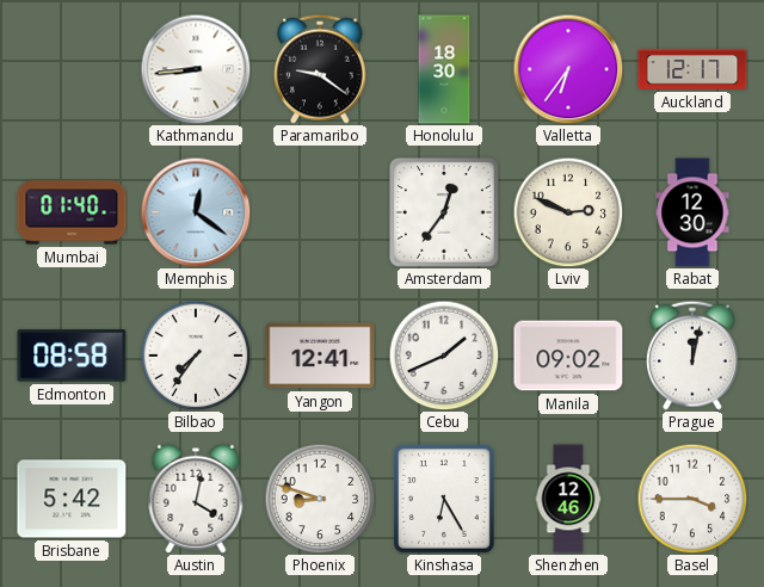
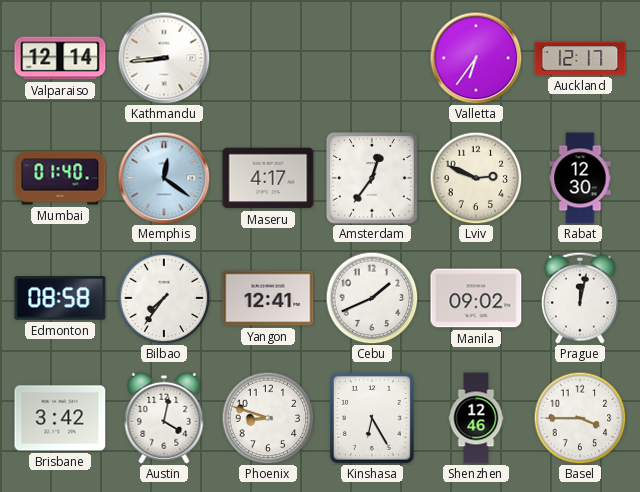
Valparaiso: none -> 12:14
Paramaribo: 9:21 -> none
Honolulu: 18:30 -> none
Maseru: none -> 4:17
Brisbane: 5:42 -> 3:42
